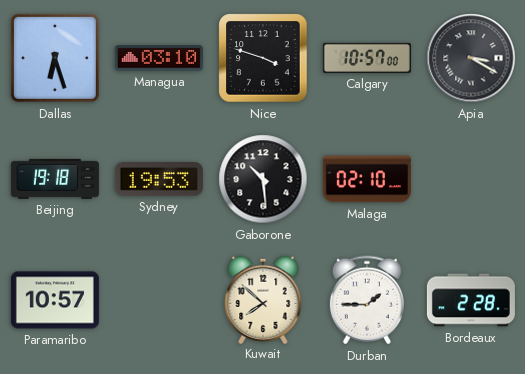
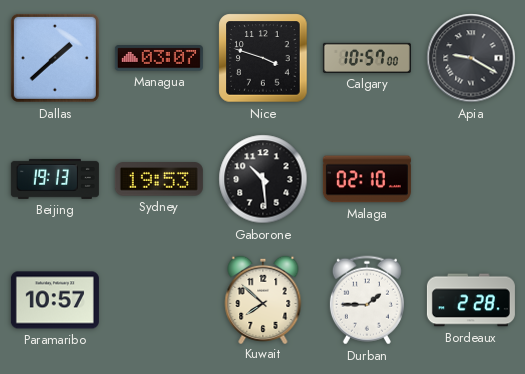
Dallas: 6:27 -> 1:38
Managua: 03:10 -> 03:07
Apia: 3:20 -> 9:20
Beijing: 19:18 -> 19:13
